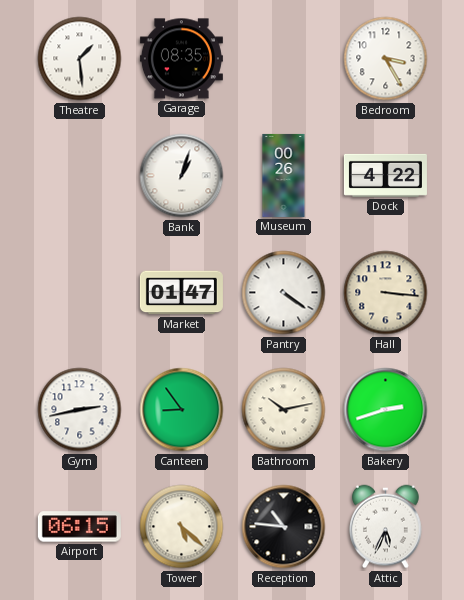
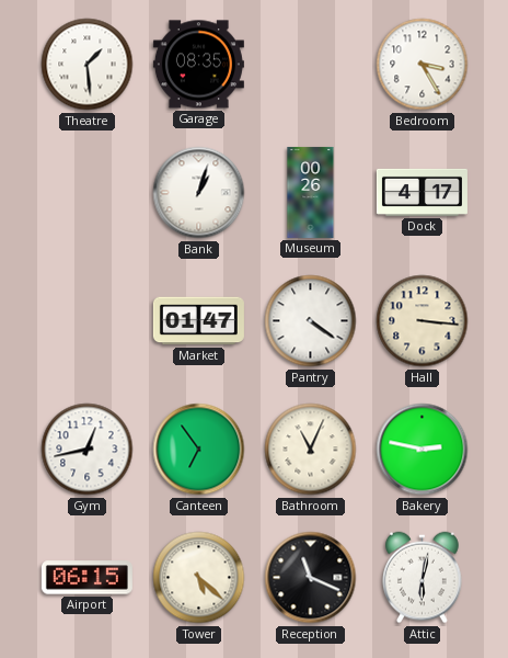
Dock: 4:22 -> 4:17
Gym: 2:43 -> 12:43
Canteen: 8:54 -> 6:54
Bathroom: 10:13 -> 11:04
Bakery: 2:42 -> 2:47
Reception: 10:46 -> 11:19
Attic: 5:34 -> 6:02
